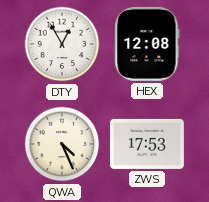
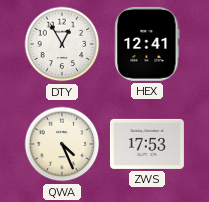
HEX: 12:08 -> 12:41
